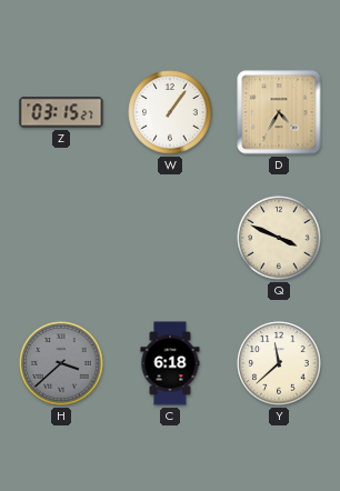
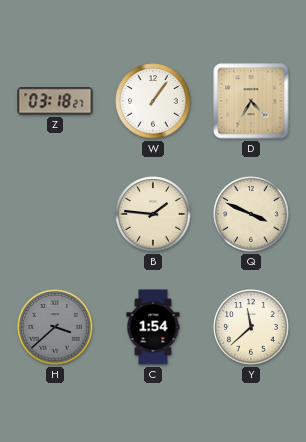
Z: 03:15 -> 03:18
B: none -> 1:46
C: 6:18 -> 1:54
